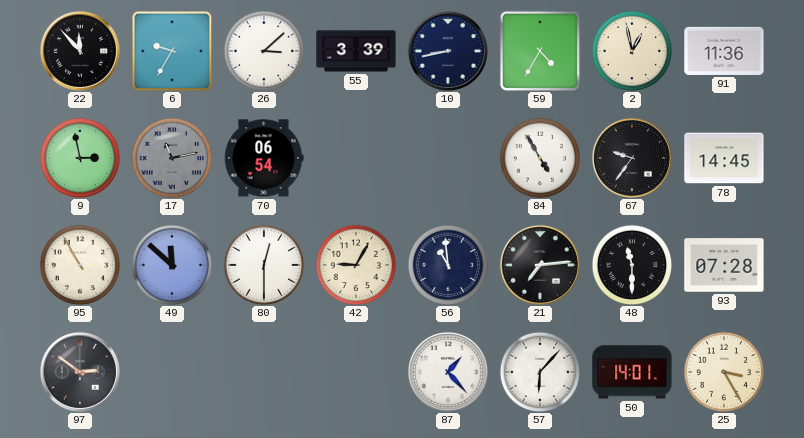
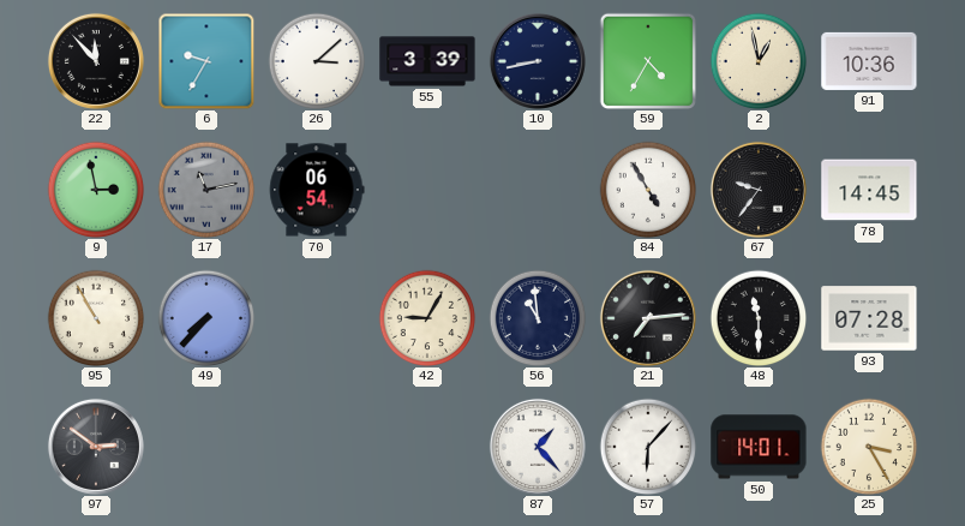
91: 11:36 -> 10:36
49: 11:52 -> 7:37
80: 12:30 -> none
